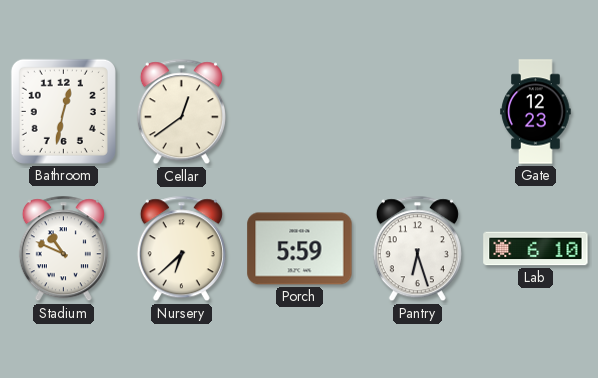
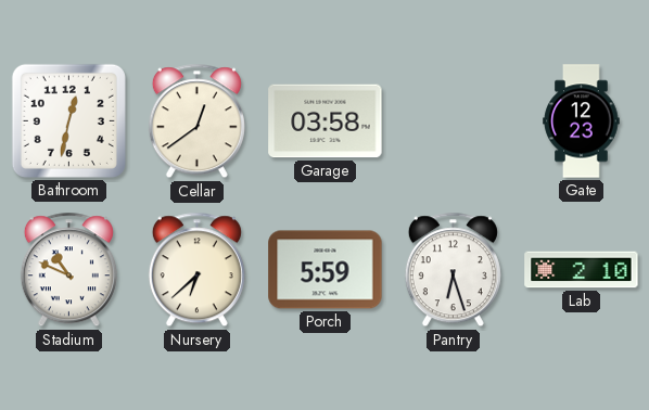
Garage: none -> 03:58
Lab: 6:10 -> 2:10
